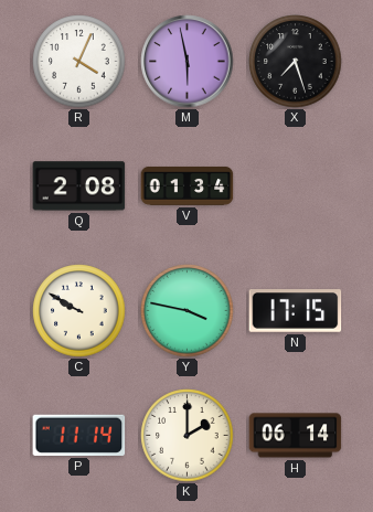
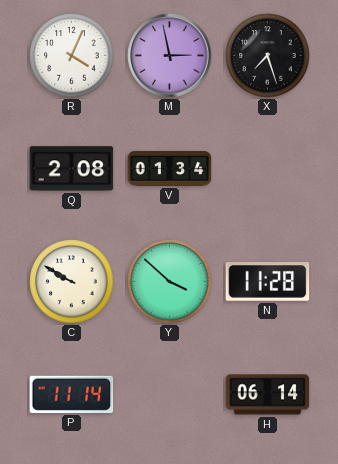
M: 5:58 -> 2:58
Y: 3:47 -> 3:52
N: 17:15 -> 11:28
K: 2:00 -> none
